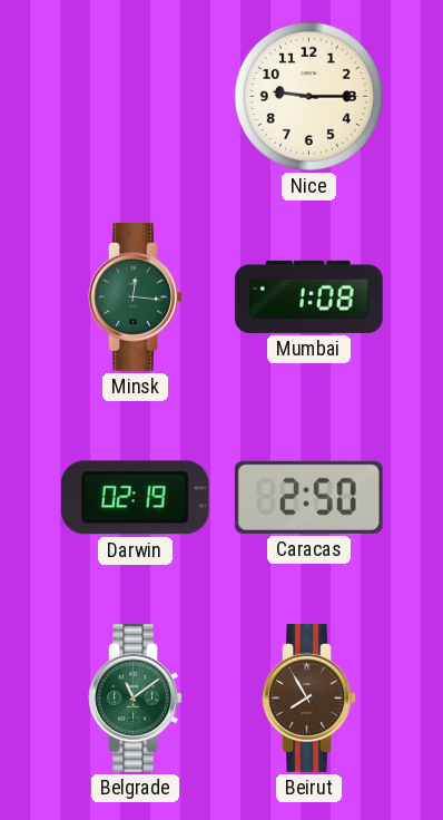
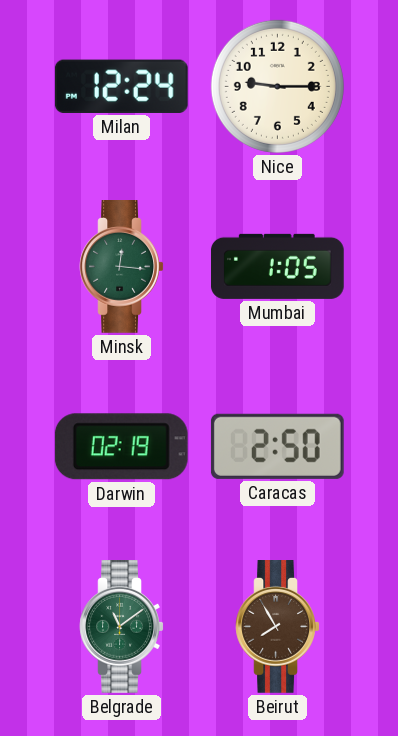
Milan: none -> 12:24
Mumbai: 1:08 -> 1:05
